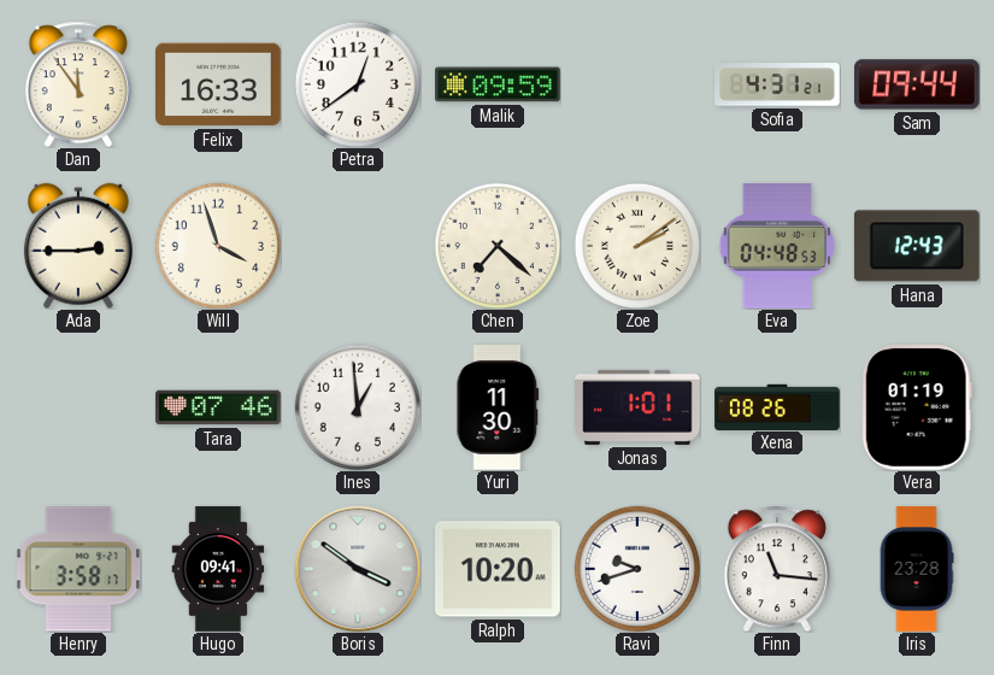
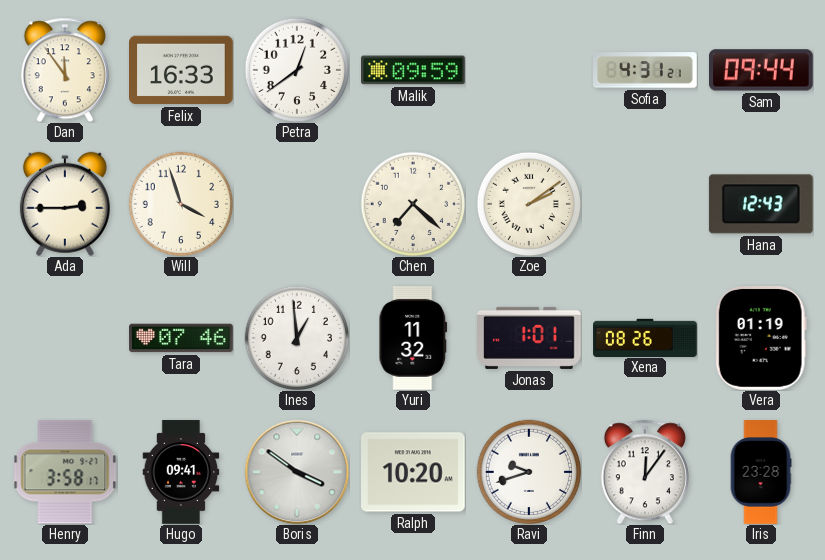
Eva: 04:48 -> none
Yuri: 11:30 -> 11:32
Finn: 11:16 -> 12:06
